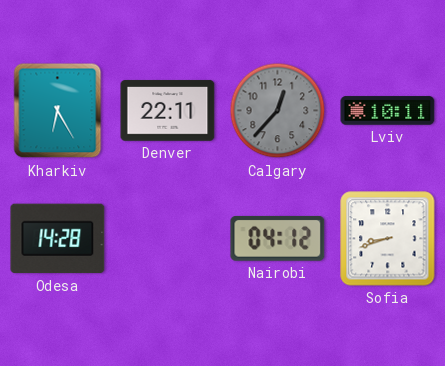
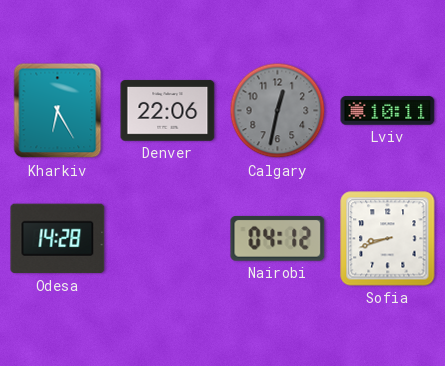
Denver: 22:11 -> 22:06
Calgary: 12:37 -> 12:32
